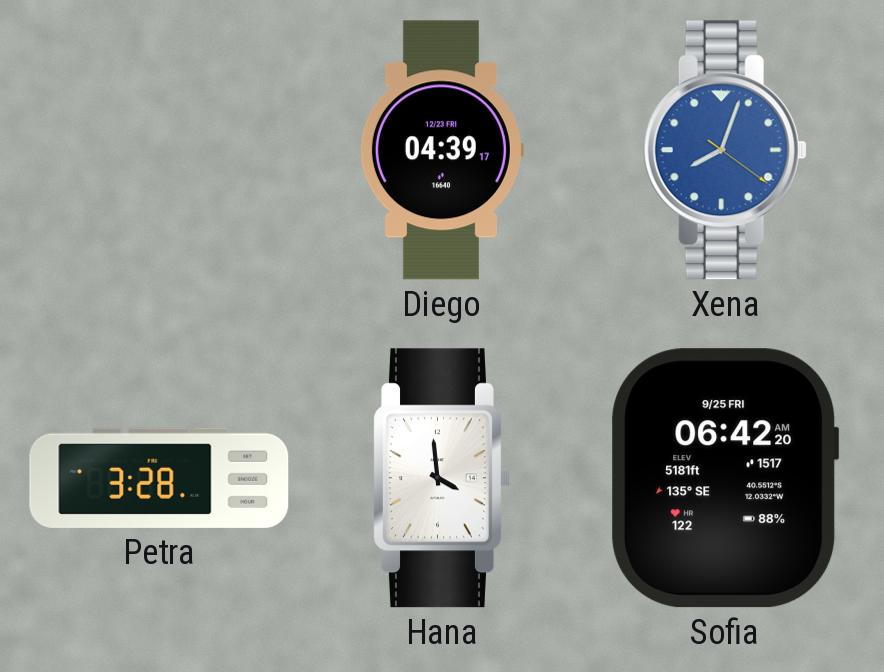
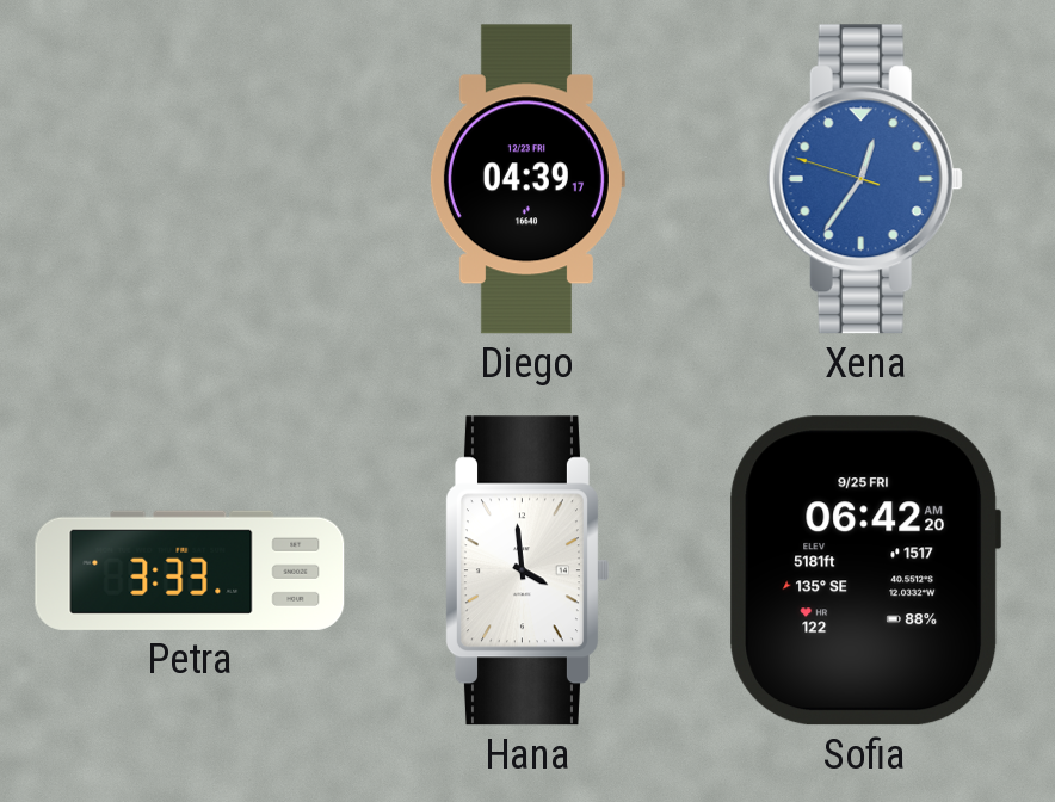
Xena: 8:03 -> 12:35
Petra: 3:28 -> 3:33
